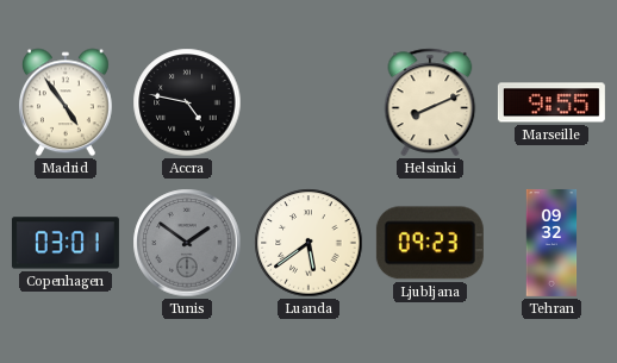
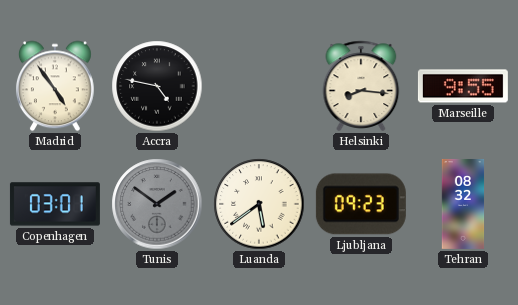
Helsinki: 8:11 -> 8:16
Tehran: 09:32 -> 08:32
